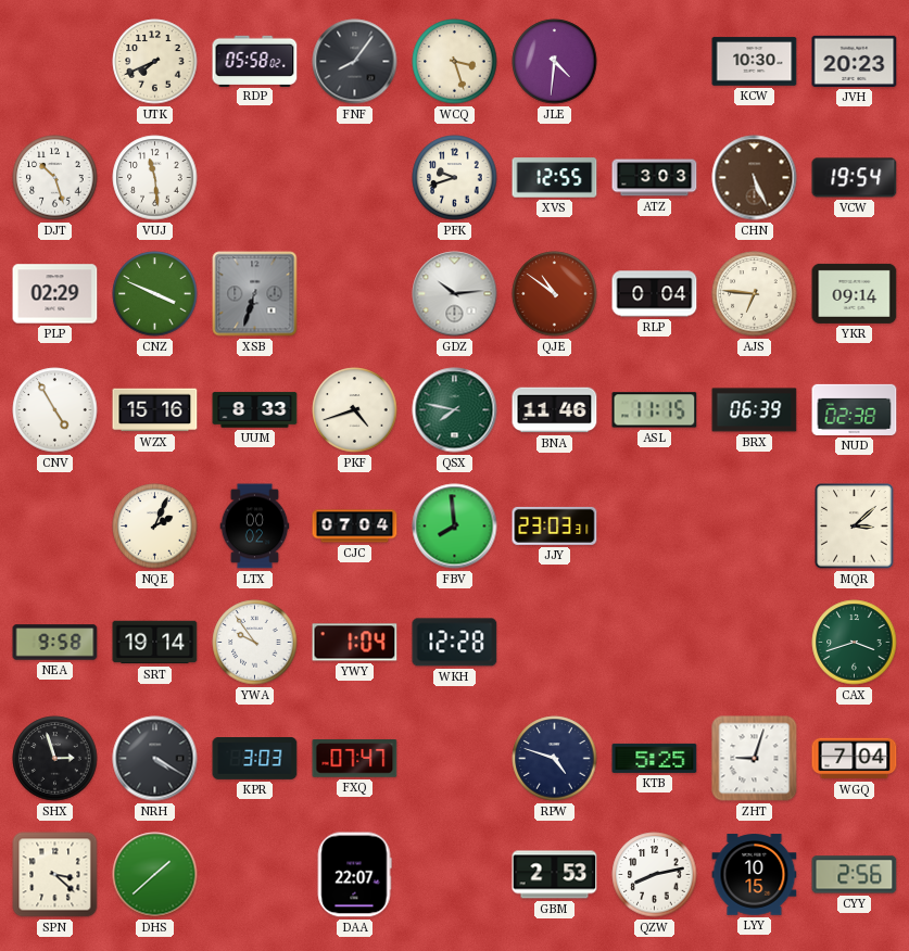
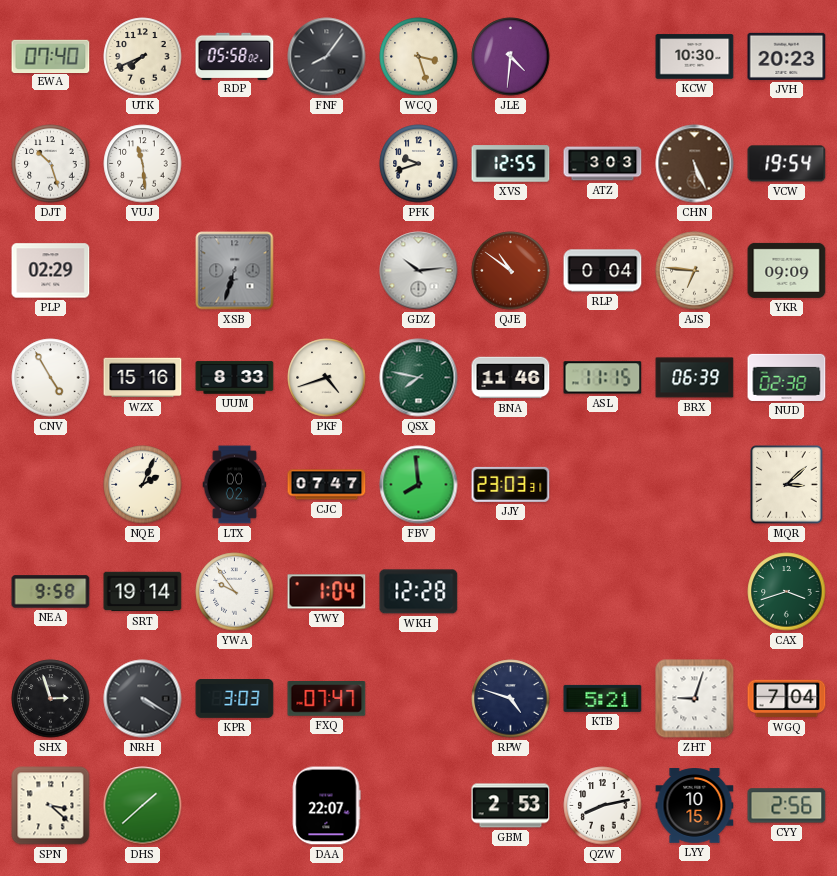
EWA: none -> 07:40
CNZ: 3:49 -> none
YKR: 09:14 -> 09:09
CJC: 07:04 -> 07:47
KTB: 5:25 -> 5:21
